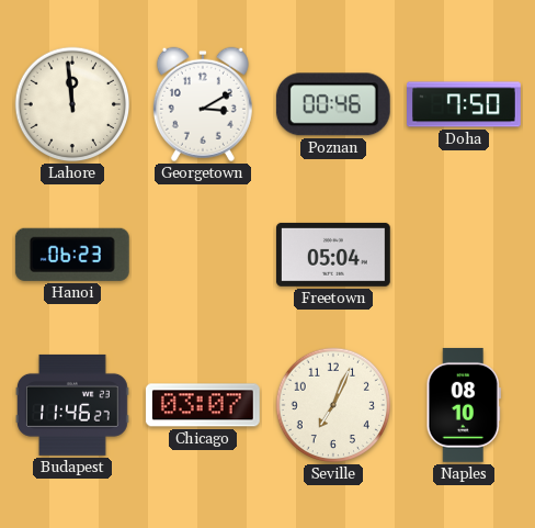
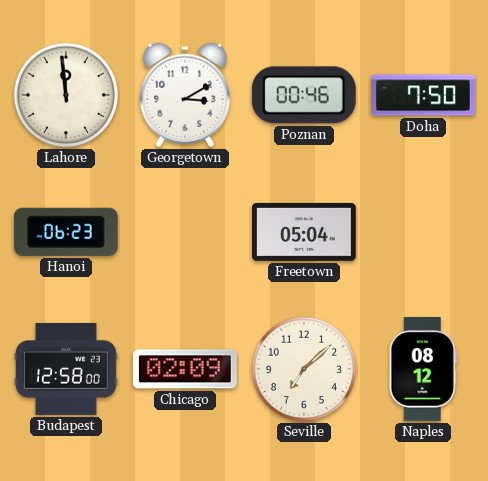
Budapest: 11:46 -> 12:58
Chicago: 03:07 -> 02:09
Seville: 7:04 -> 7:08
Naples: 08:10 -> 08:12
